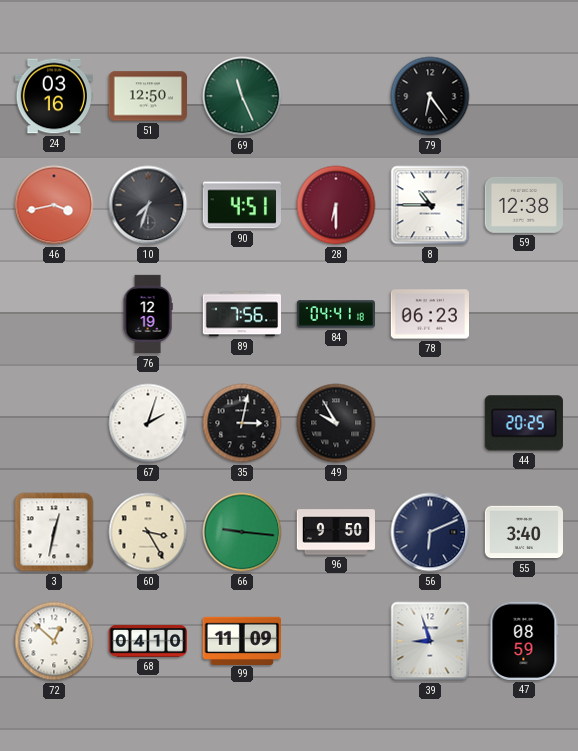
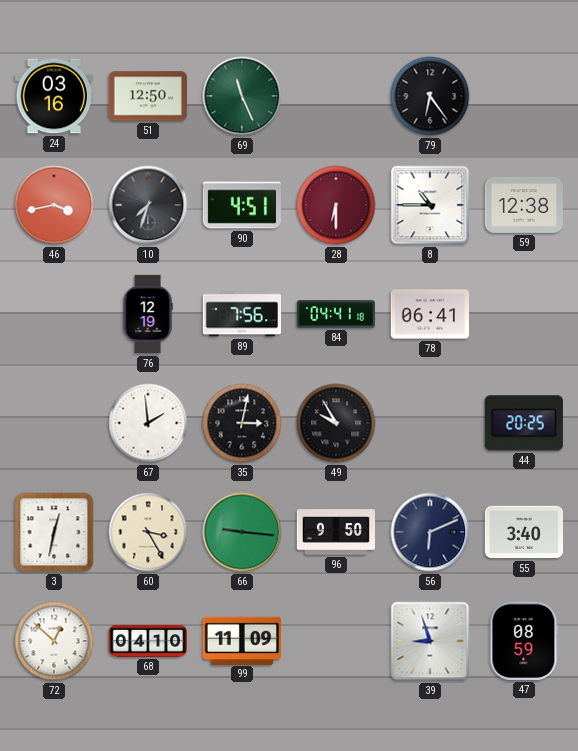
78: 06:23 -> 06:41
67: 2:03 -> 1:59
